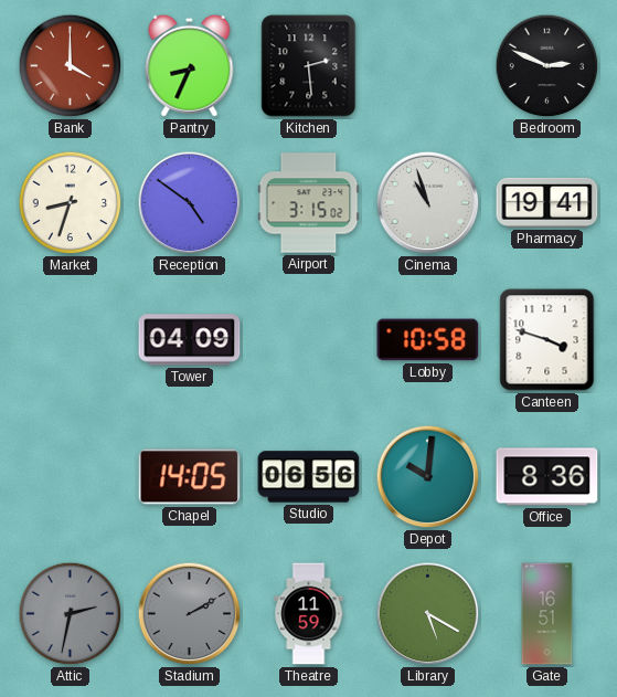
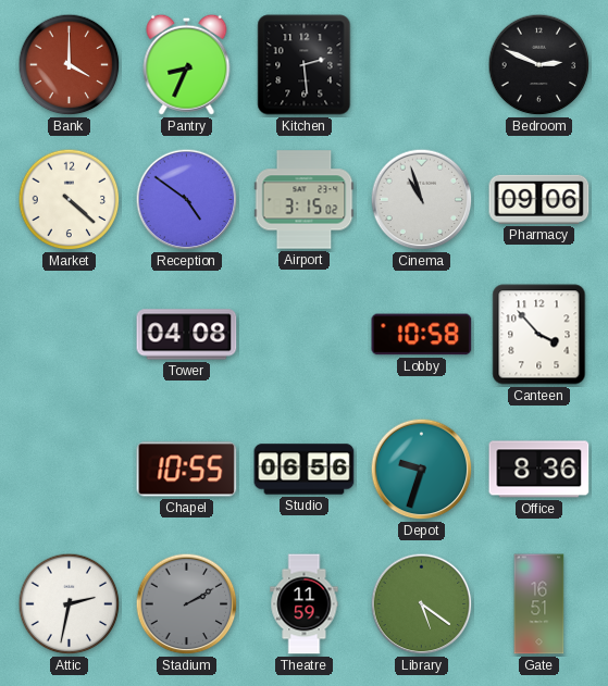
Market: 8:33 -> 4:22
Pharmacy: 19:41 -> 09:06
Tower: 04:09 -> 04:08
Canteen: 3:48 -> 3:53
Chapel: 14:05 -> 10:55
Depot: 10:01 -> 9:33
Attic dial: grey -> white
Library: 5:20 -> 5:21
